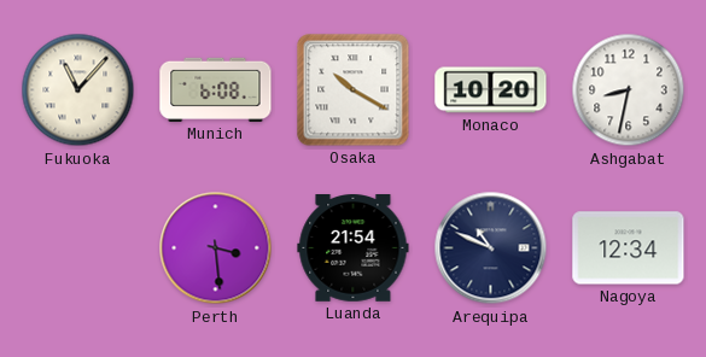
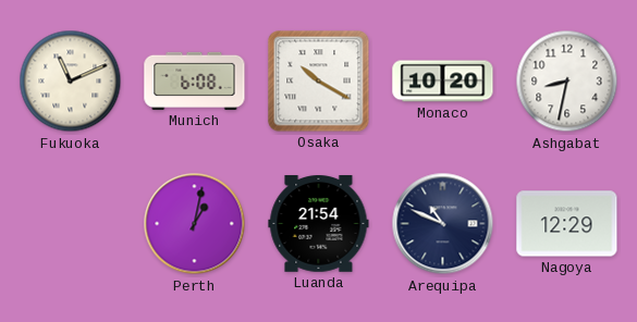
Fukuoka: 11:07 -> 11:11
Perth: 3:29 -> 1:02
Nagoya: 12:34 -> 12:29
